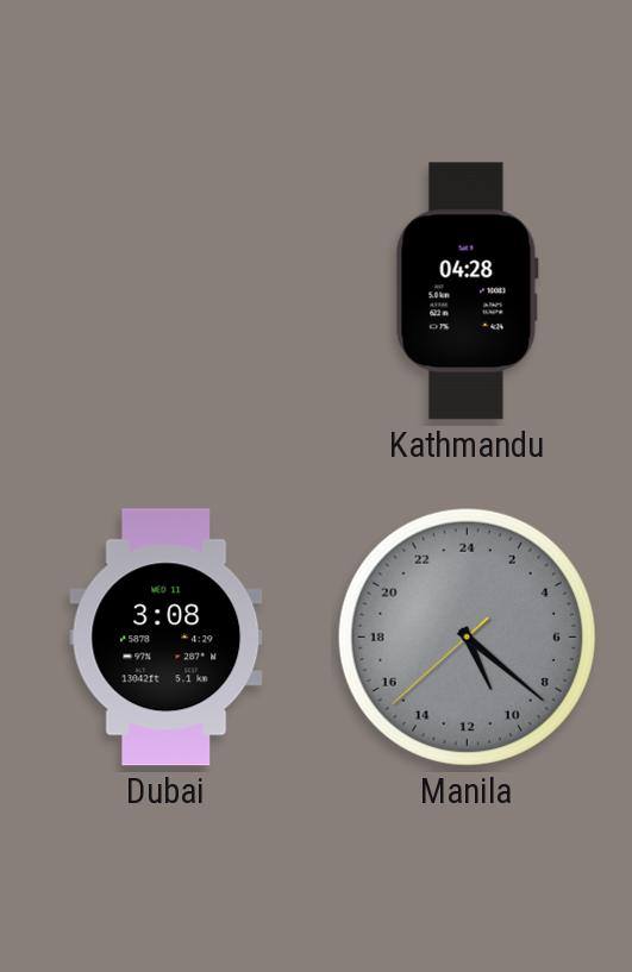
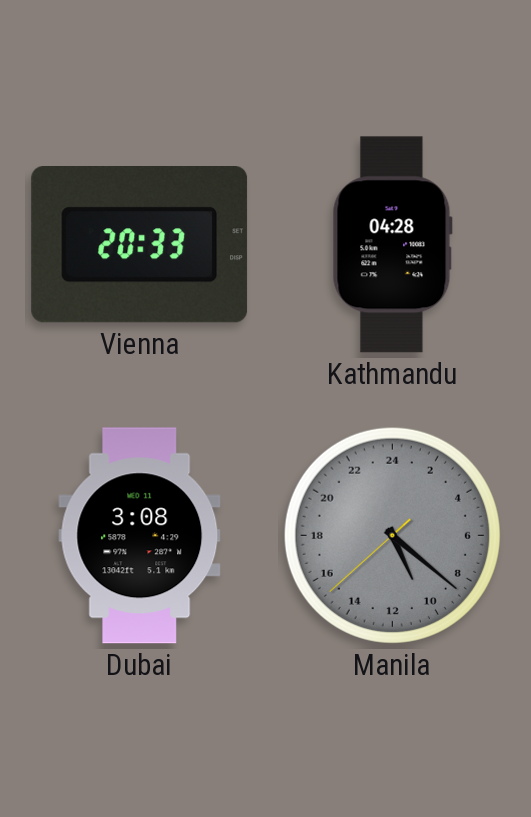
Vienna: none -> 20:33
